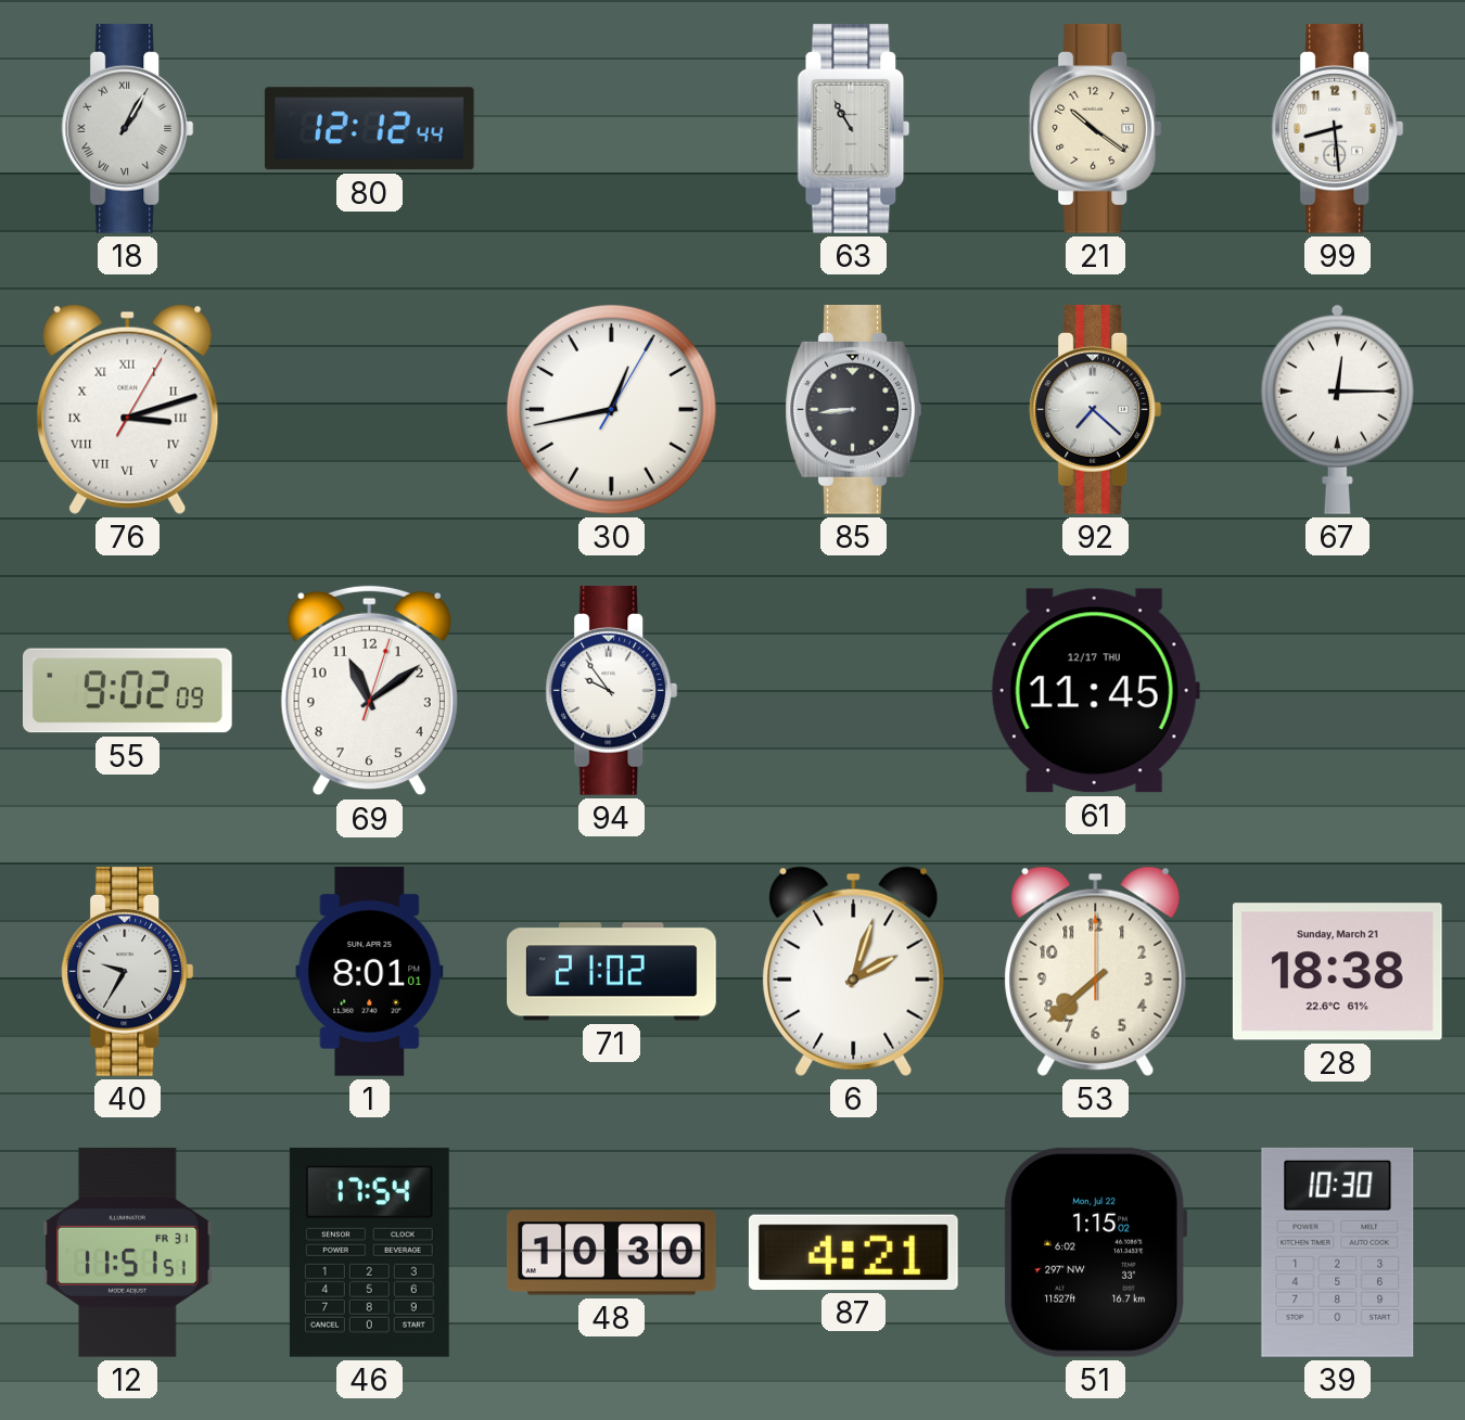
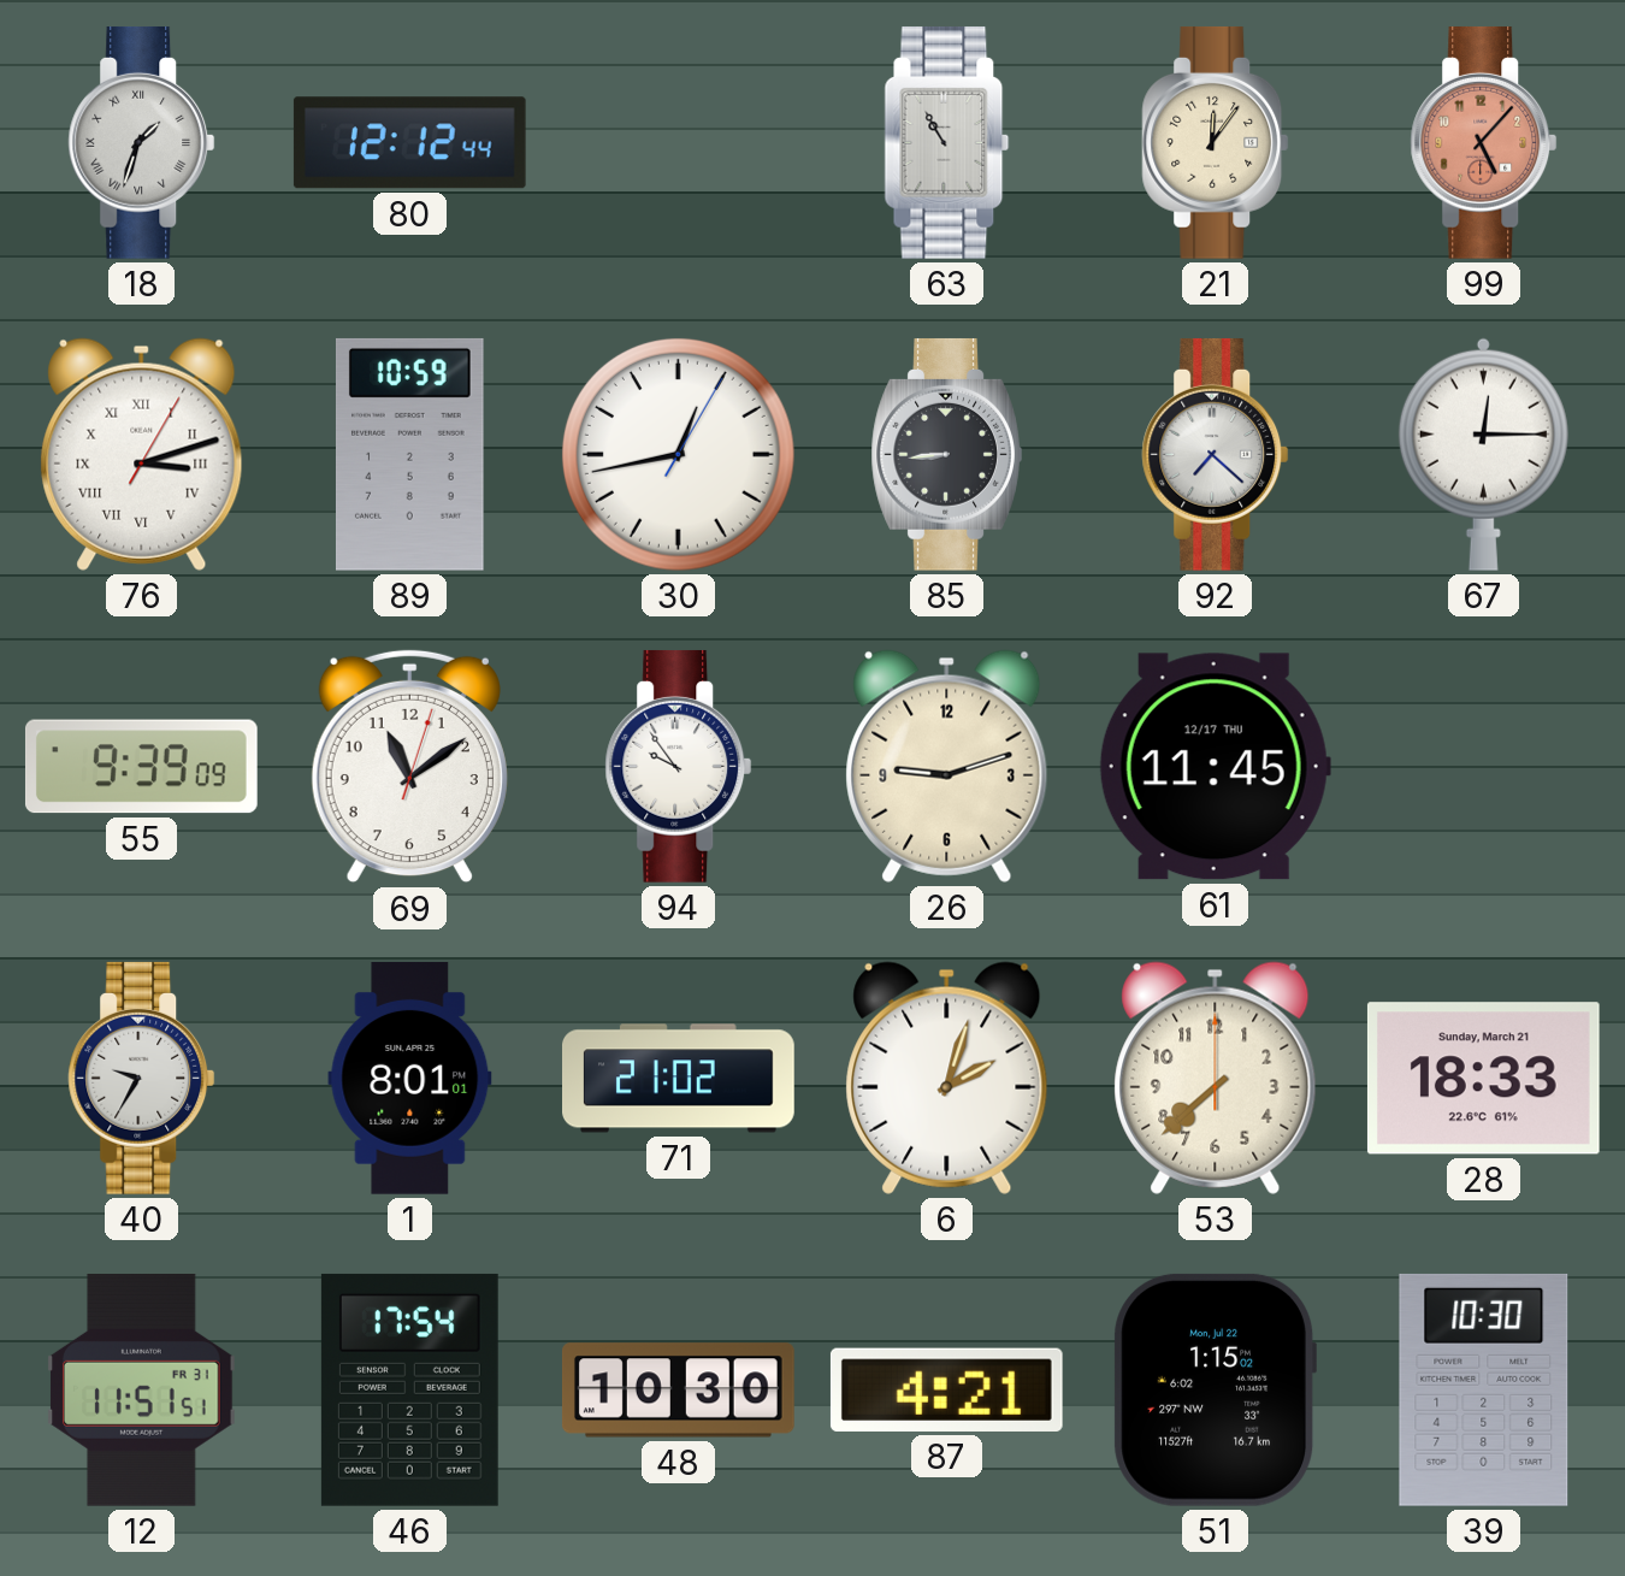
18: 1:05 -> 1:33
21: 10:21 -> 12:06
99: 8:29 -> 5:07
99 dial: white -> salmon
89: none -> 10:59
55: 9:02 -> 9:39
26: none -> 9:12
28: 18:38 -> 18:33
